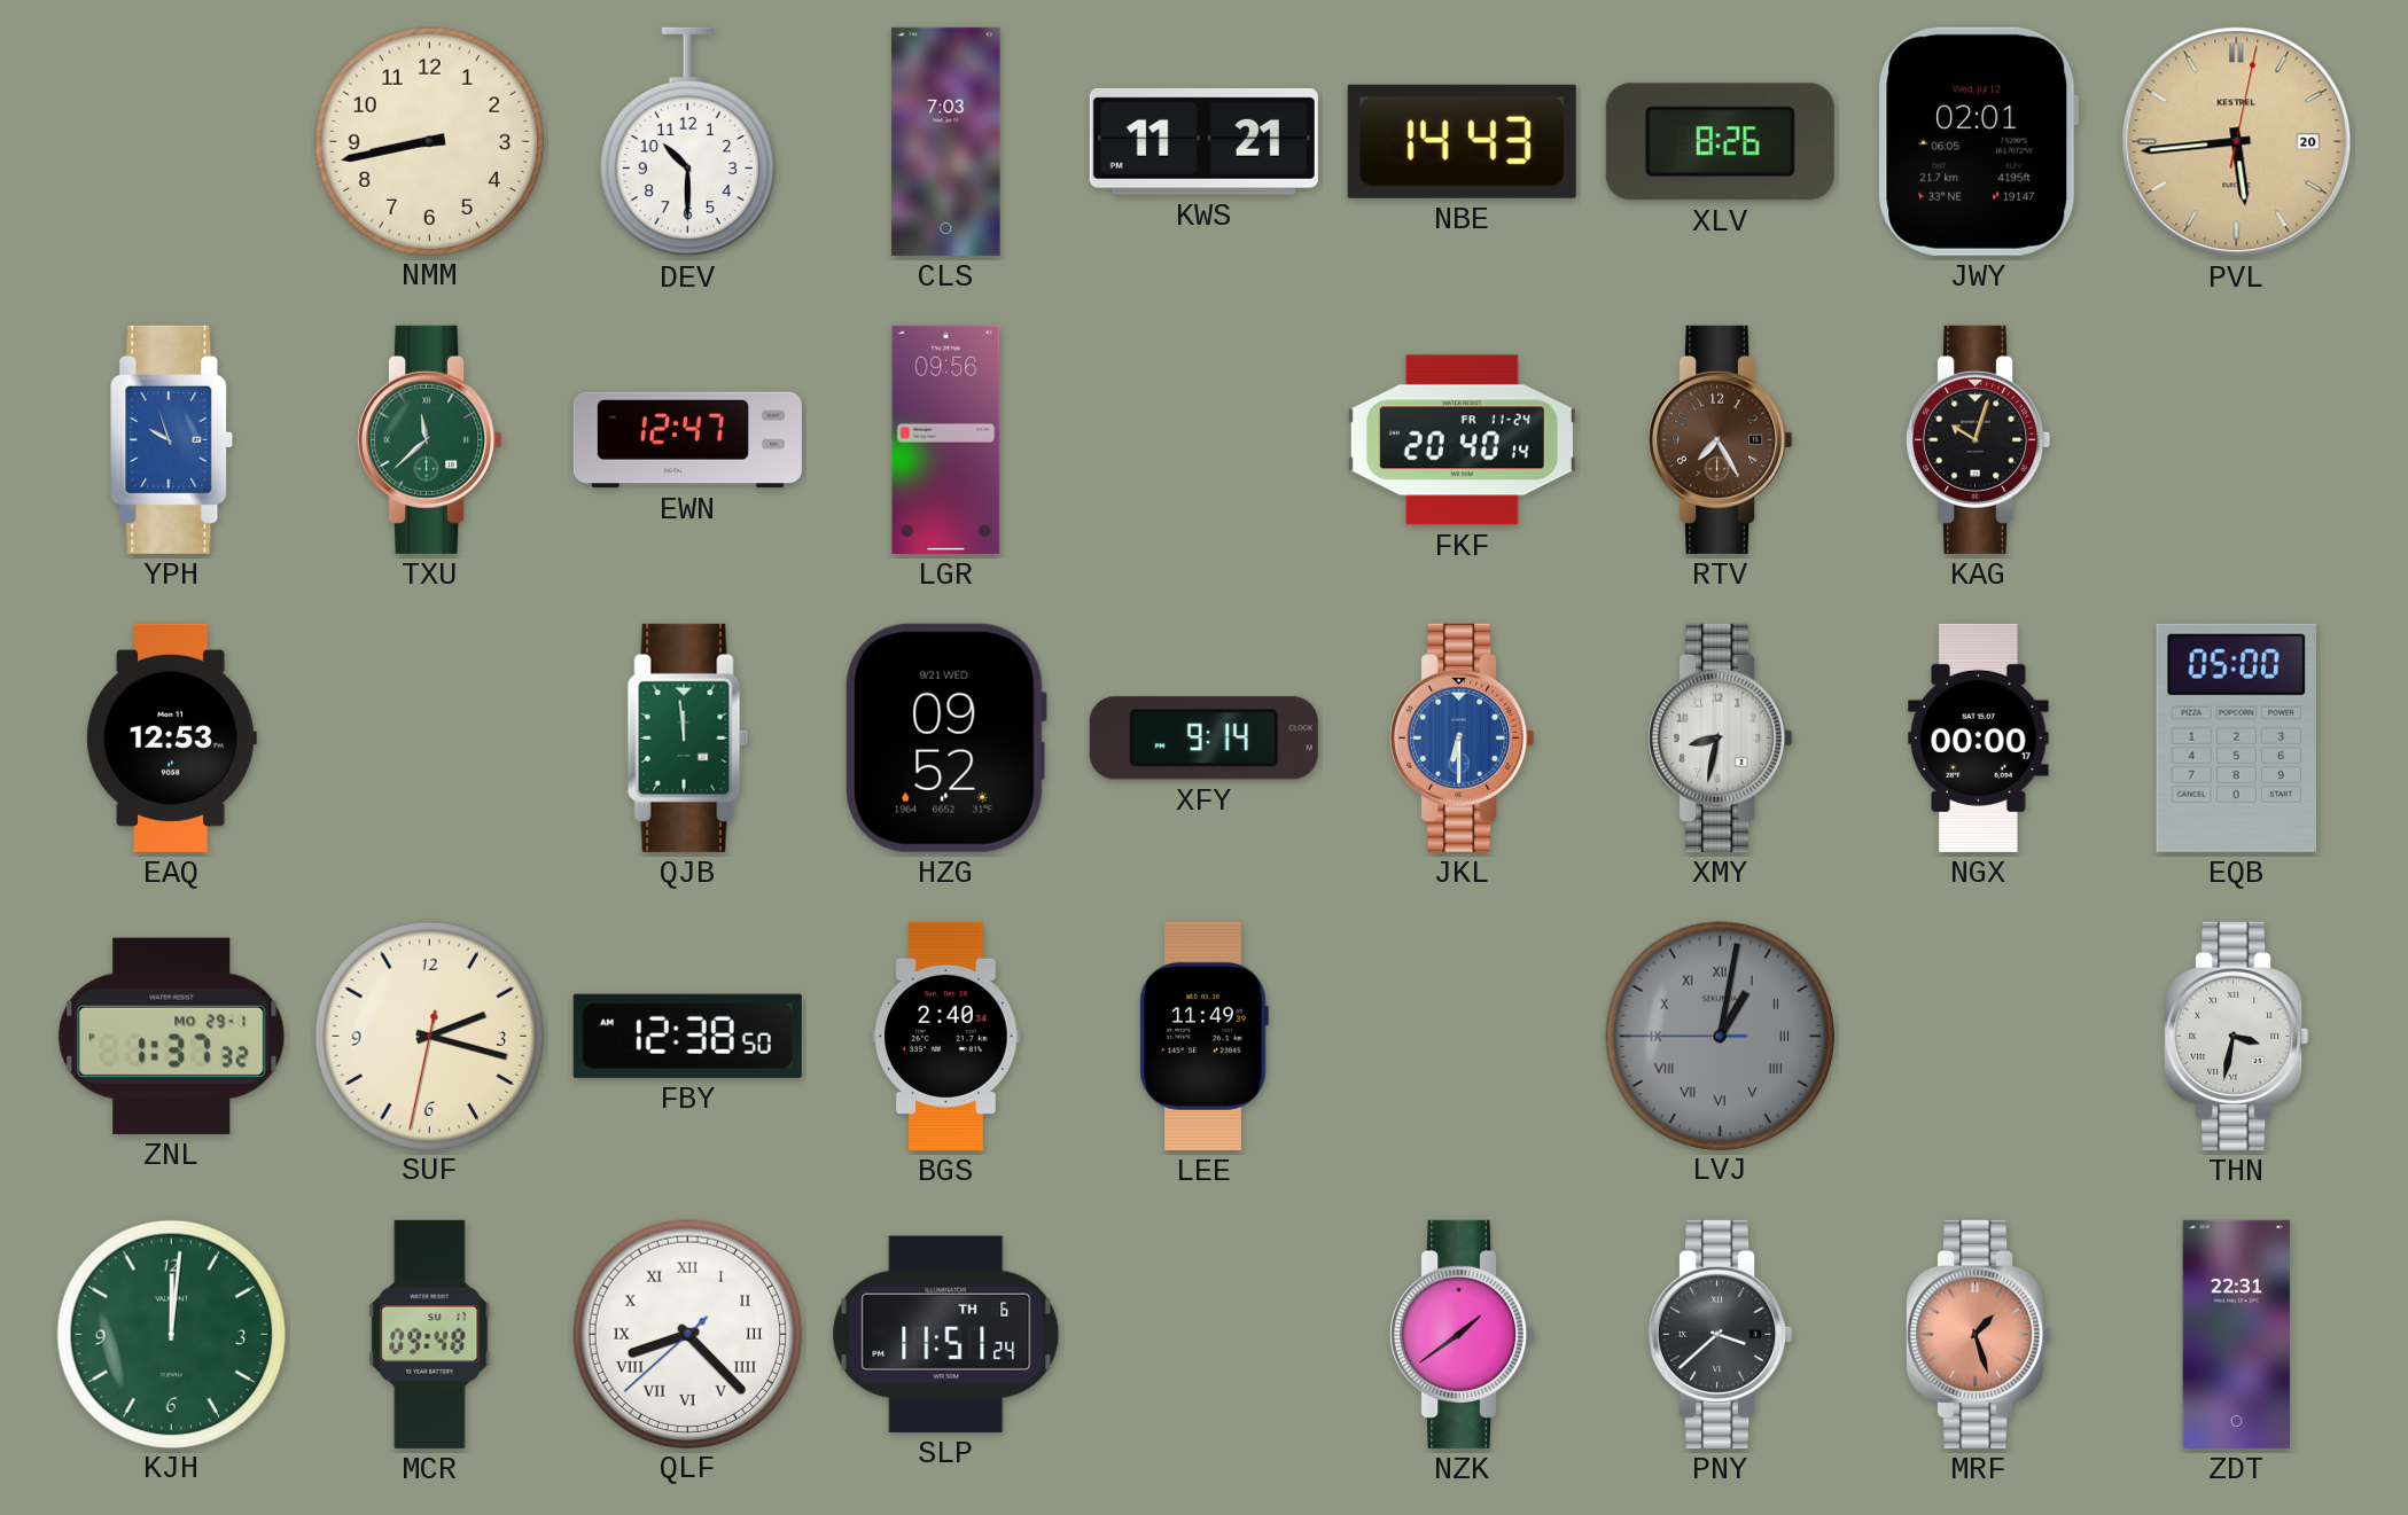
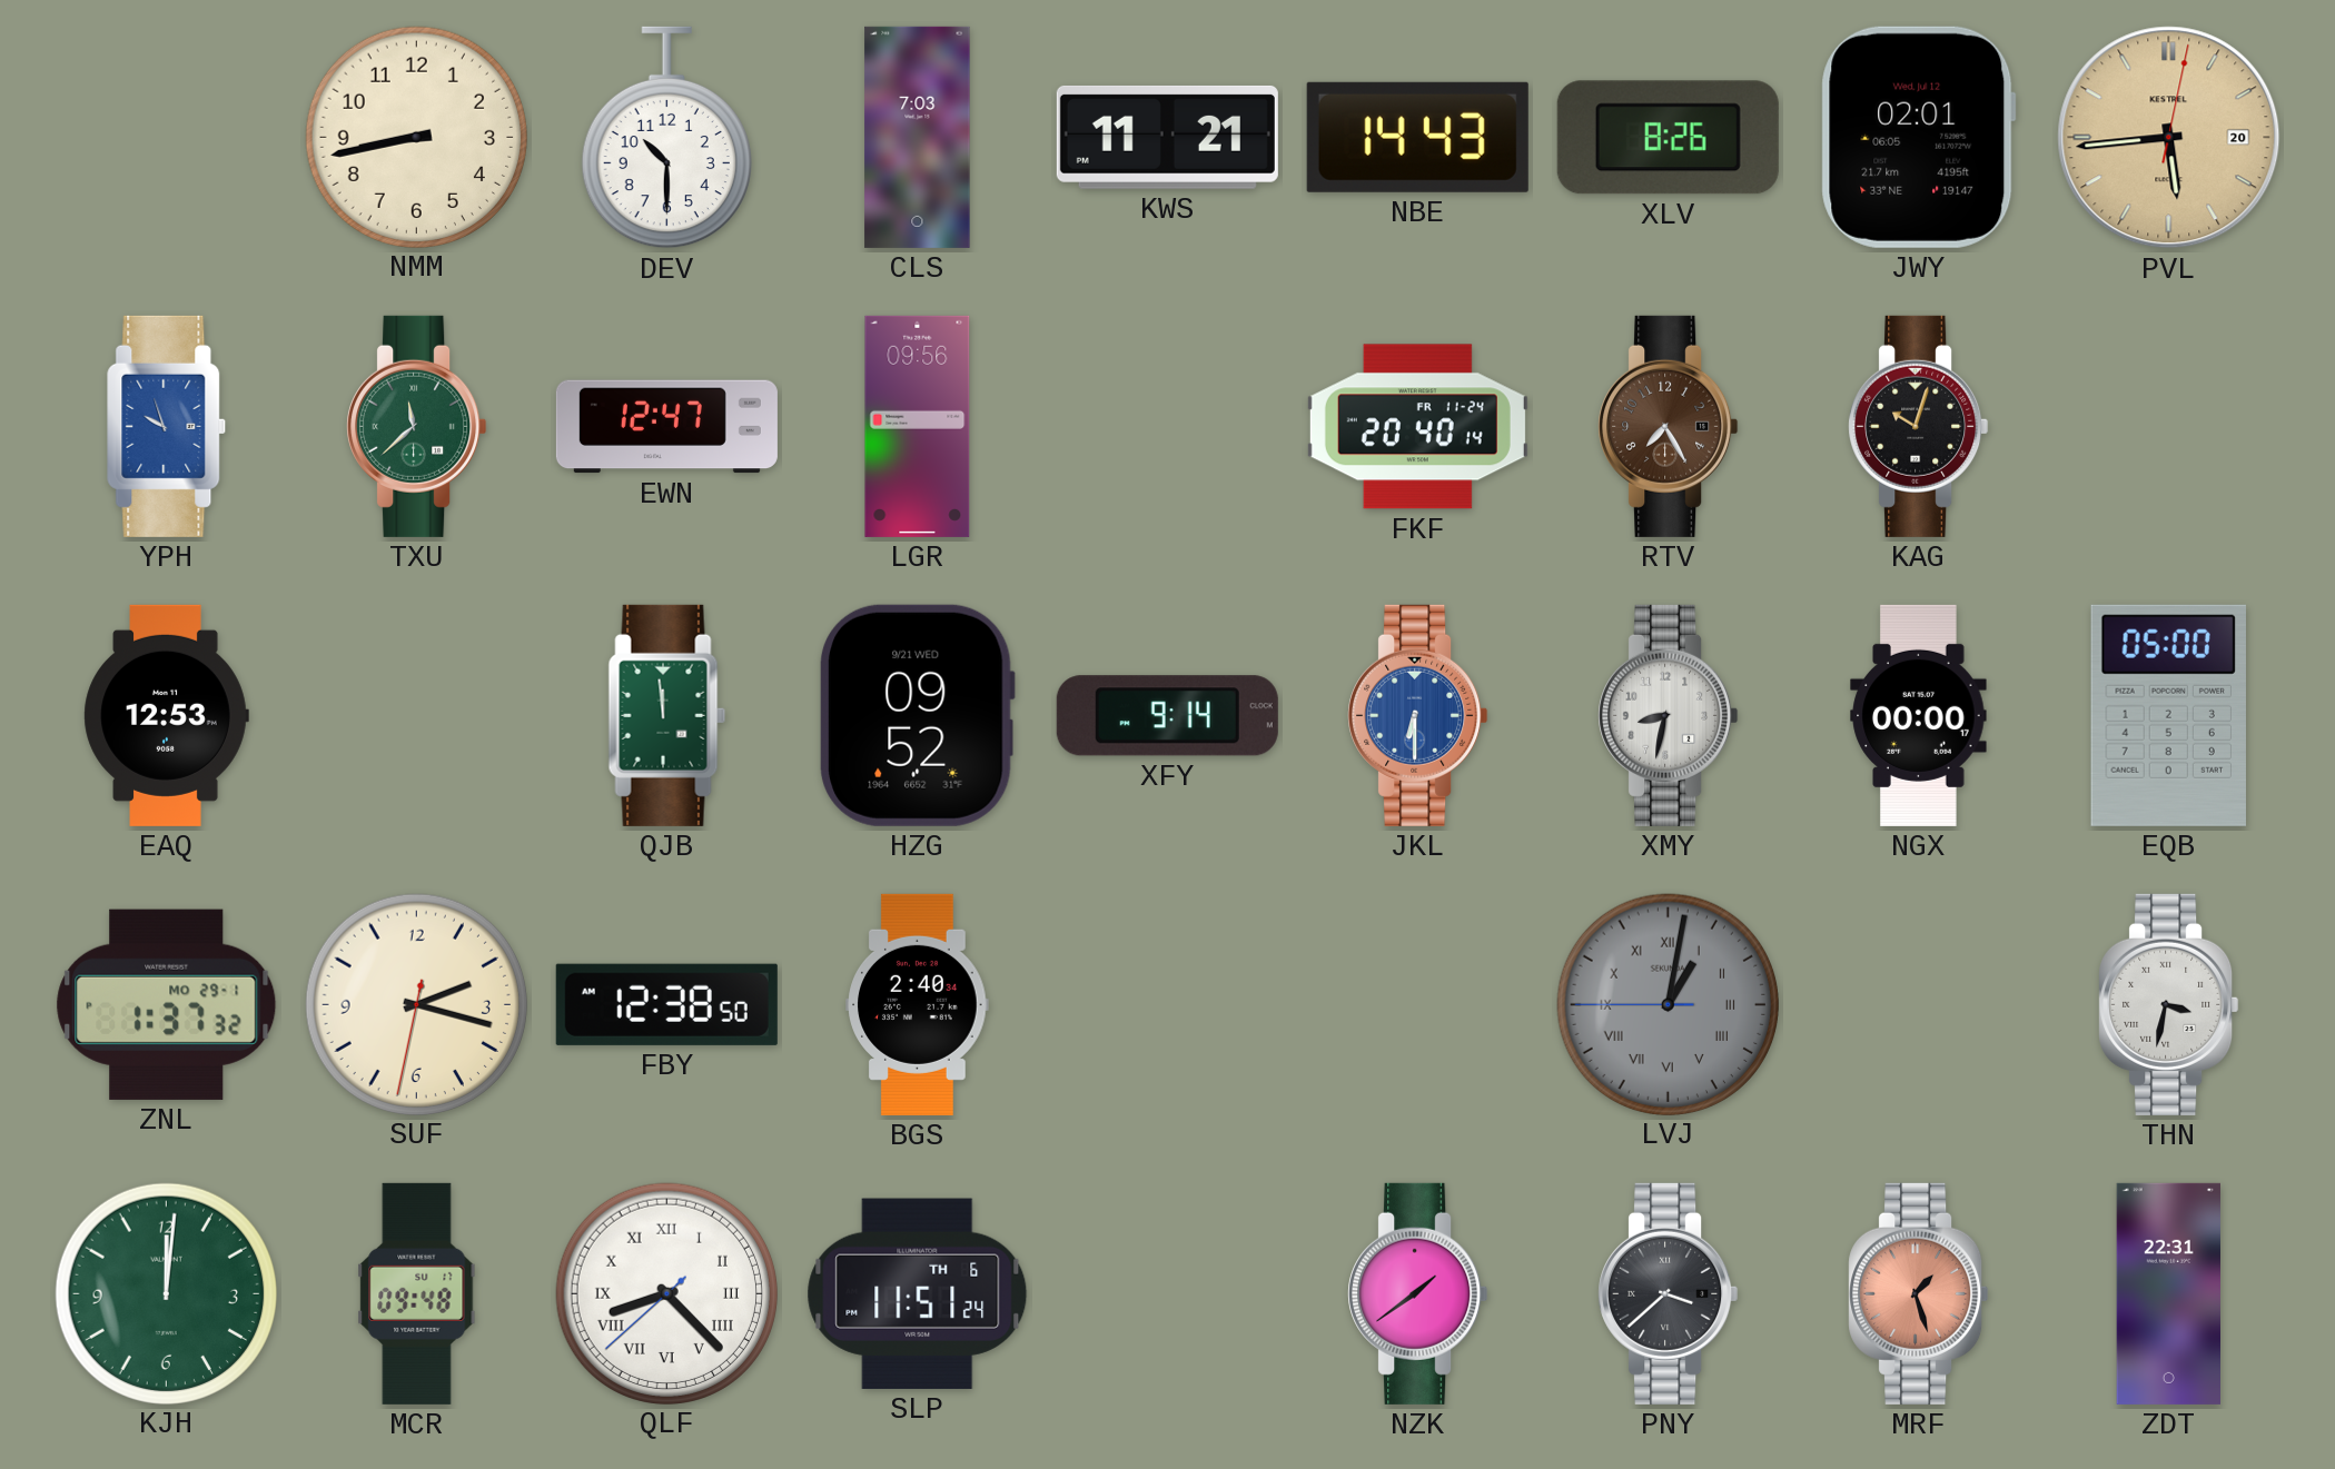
LEE: 11:49 -> none
